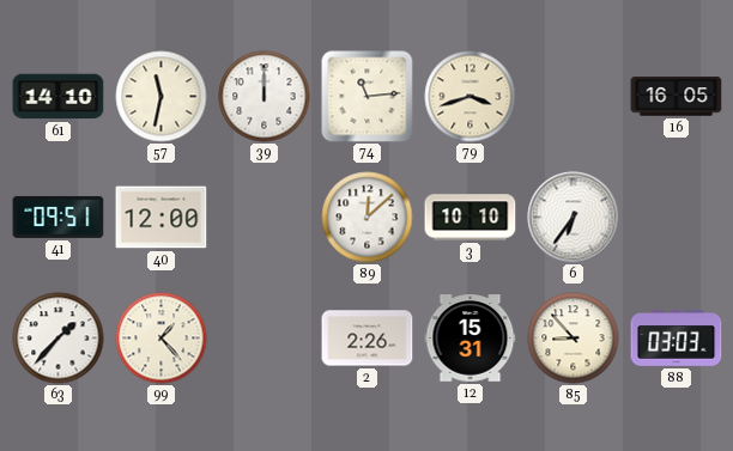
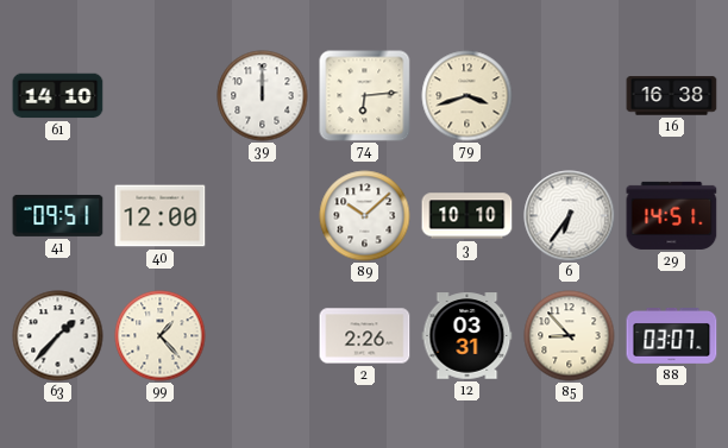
57: 11:32 -> none
74: 11:14 -> 6:14
16: 16:05 -> 16:38
89: 12:08 -> 10:08
29: none -> 14:51
12: 15:31 -> 03:31
88: 03:03 -> 03:07
